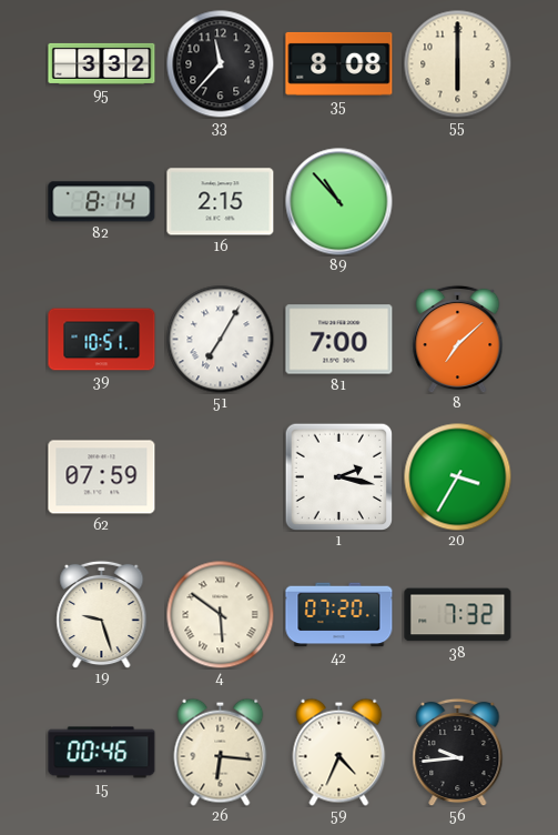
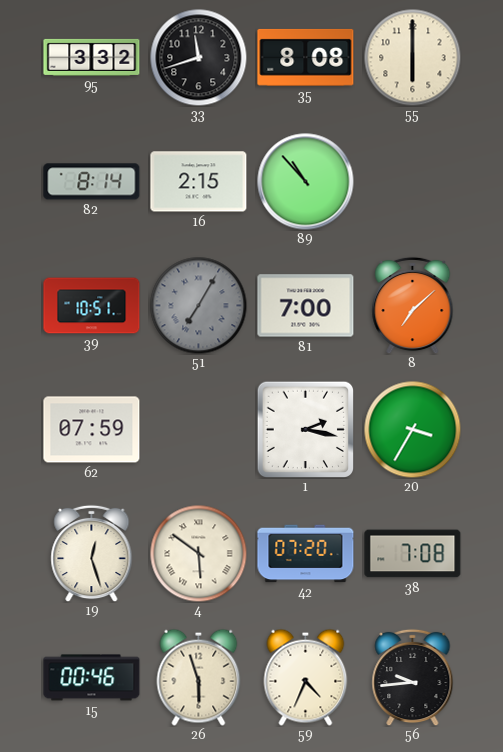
33: 11:37 -> 11:42
51 dial: white -> grey
19: 9:27 -> 12:27
38: 7:32 -> 7:08
26: 6:16 -> 5:57
